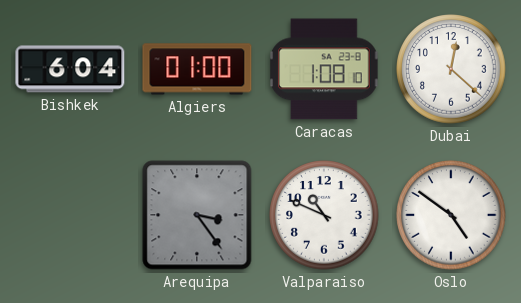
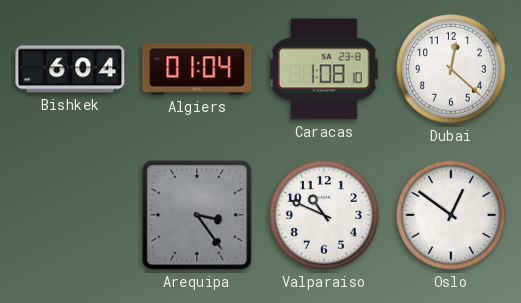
Algiers: 01:00 -> 01:04
Oslo: 4:51 -> 12:51
